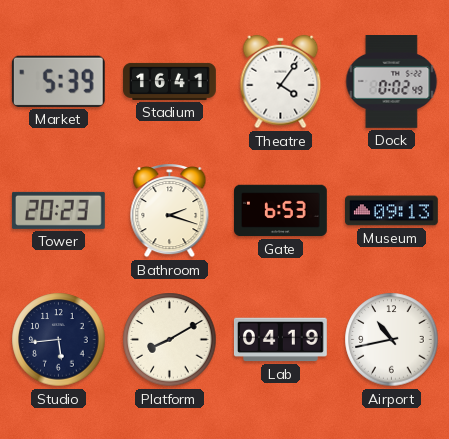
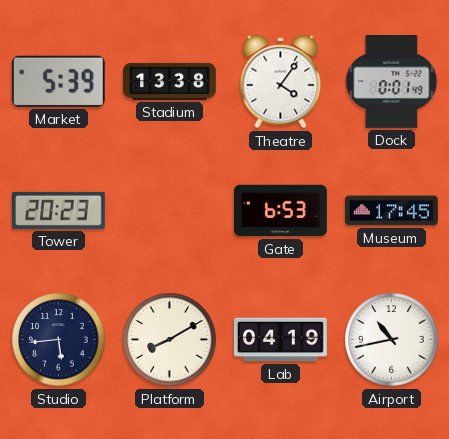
Stadium: 16:41 -> 13:38
Dock: 0:02 -> 0:01
Bathroom: 2:18 -> none
Museum: 09:13 -> 17:45
